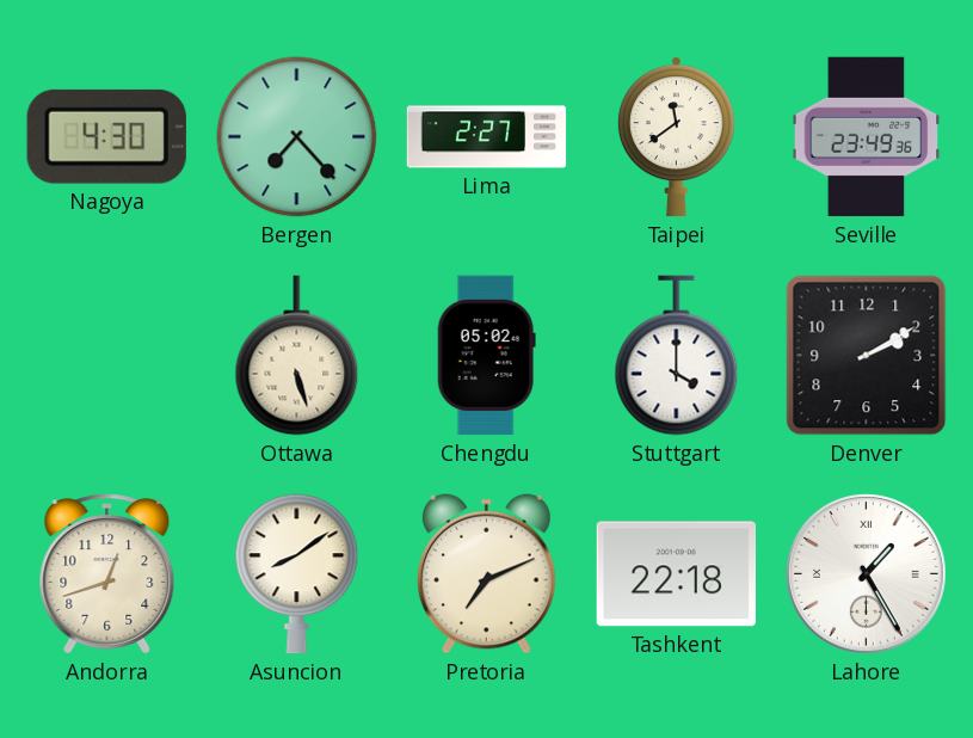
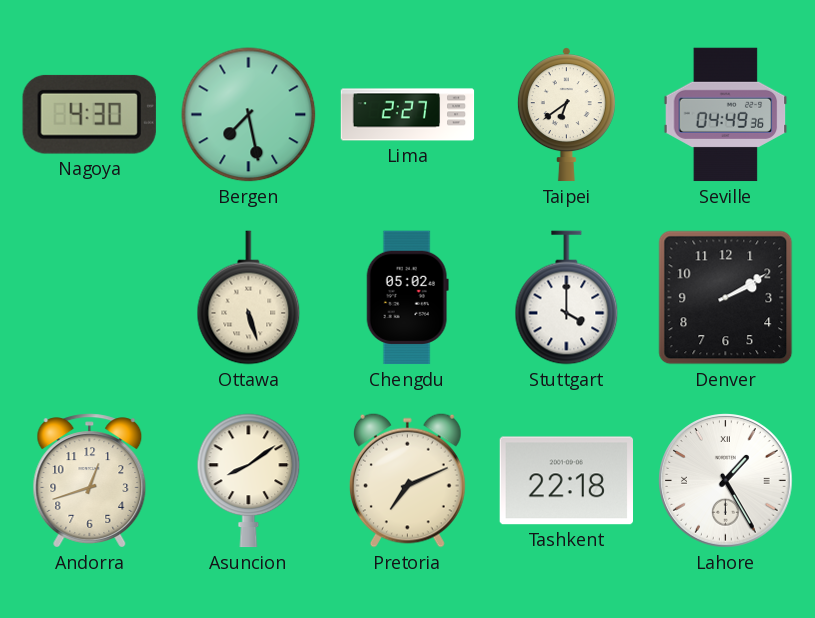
Bergen: 7:23 -> 7:28
Taipei: 11:39 -> 6:39
Seville: 23:49 -> 04:49
